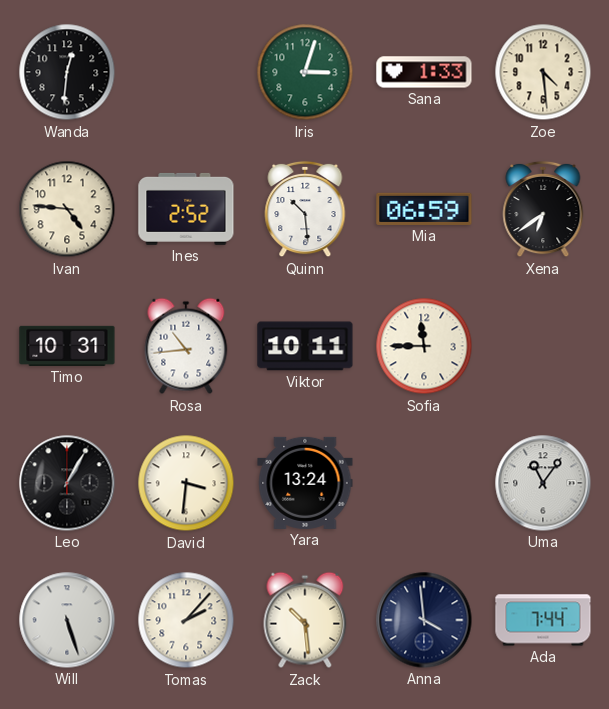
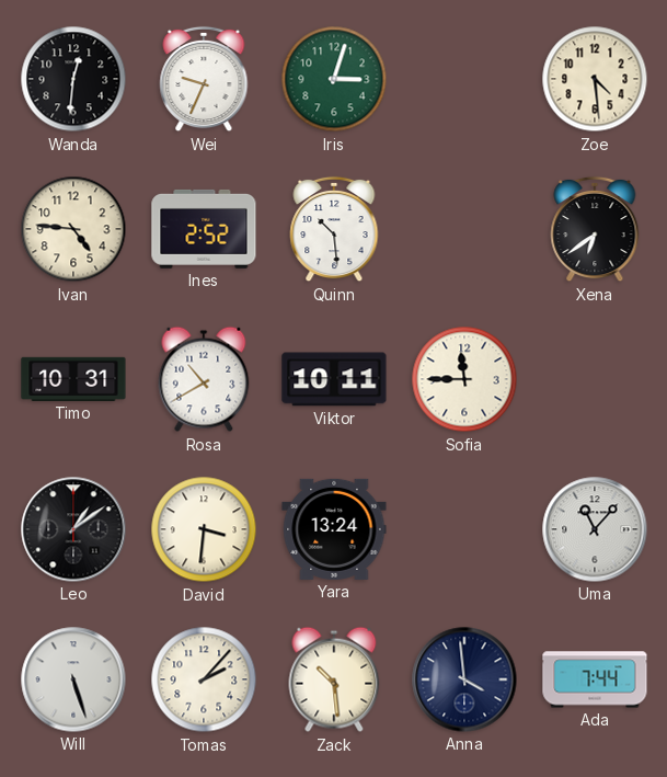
Wei: none -> 9:34
Sana: 1:33 -> none
Mia: 06:59 -> none
Rosa: 10:44 -> 10:40
Leo: 1:05 -> 1:09
Uma: 11:06 -> 11:07
